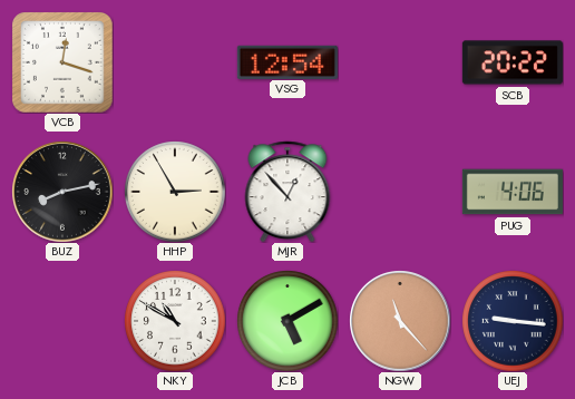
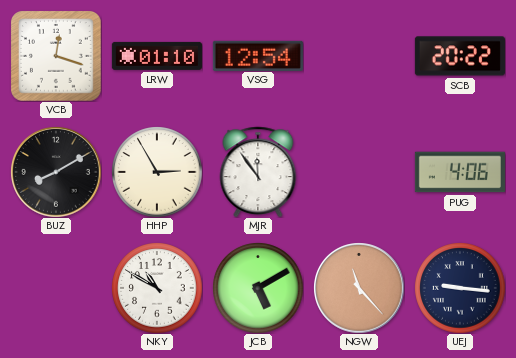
LRW: none -> 01:10
BUZ: 8:13 -> 8:10
MJR: 12:53 -> 11:54
